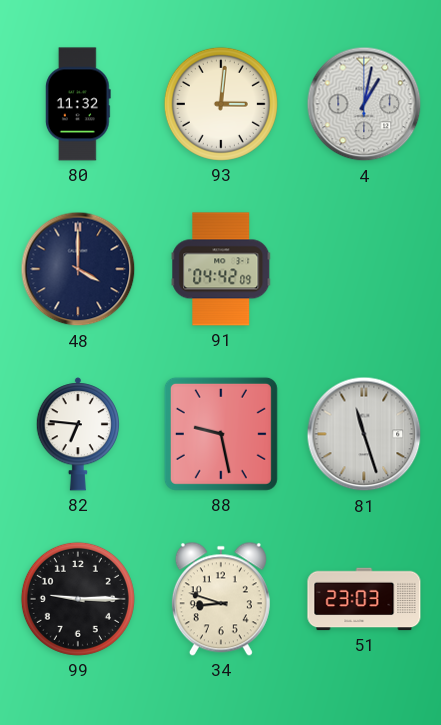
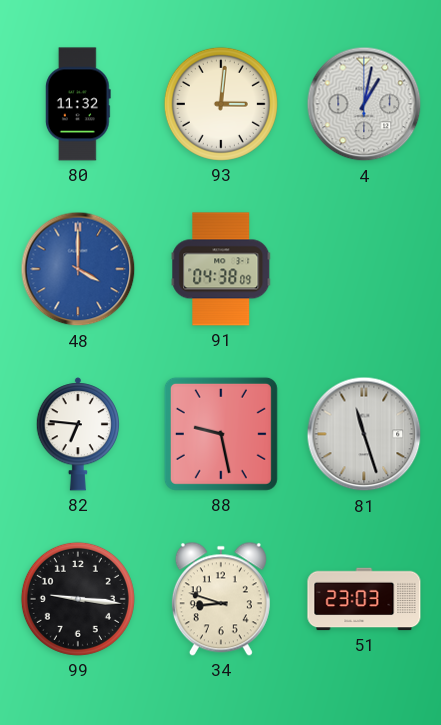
48 dial: navy -> blue
91: 04:42 -> 04:38
99: 9:15 -> 9:16
